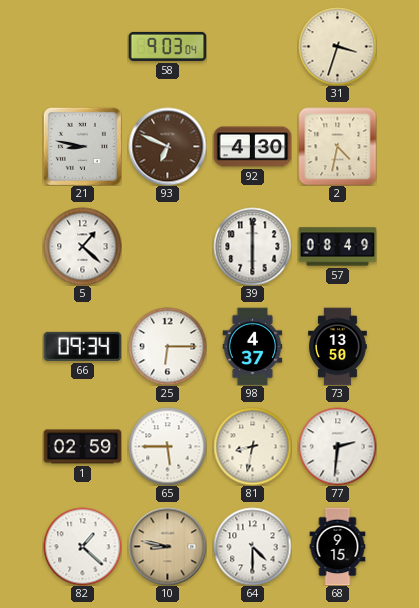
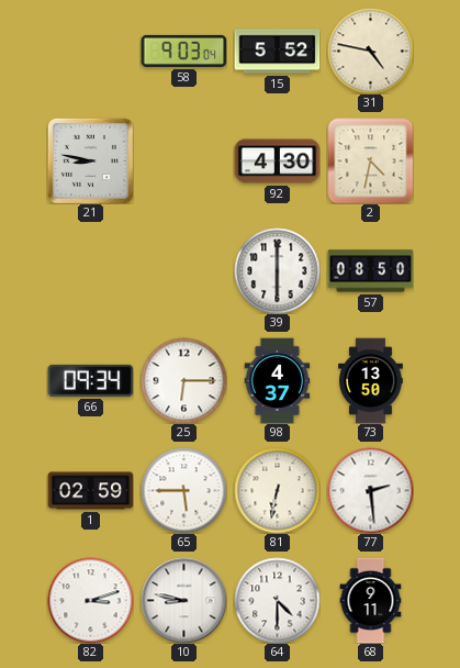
15: none -> 5:52
31: 3:33 -> 4:47
93: 6:49 -> none
5: 1:22 -> none
57: 08:49 -> 08:50
81: 8:32 -> 6:32
77: 2:31 -> 2:29
82: 1:22 -> 3:12
10 dial: champagne -> white
68: 9:15 -> 9:11
